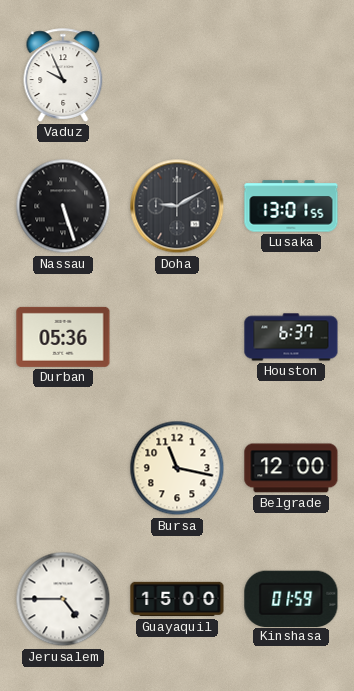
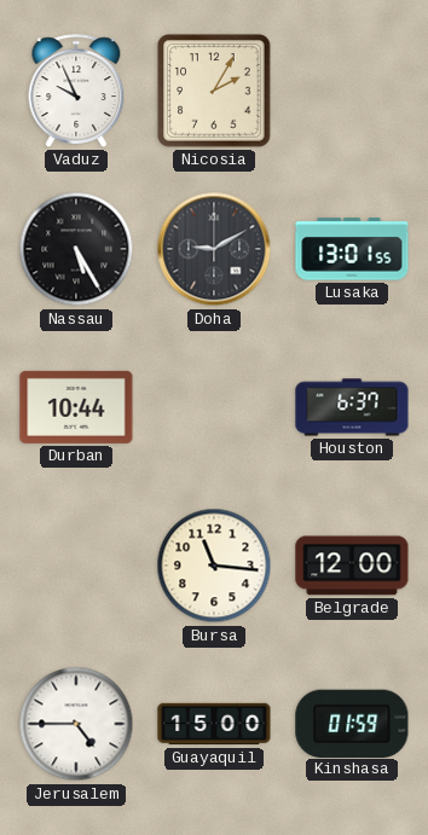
Nicosia: none -> 2:05
Nassau: 5:27 -> 5:25
Durban: 05:36 -> 10:44
Bursa: 11:17 -> 11:16
